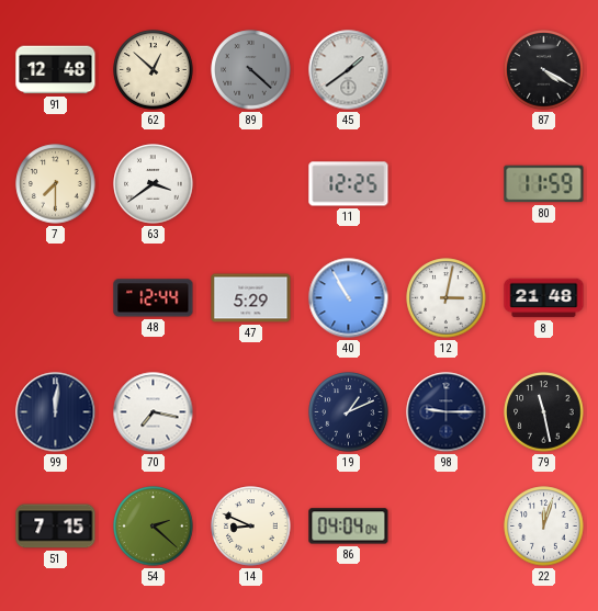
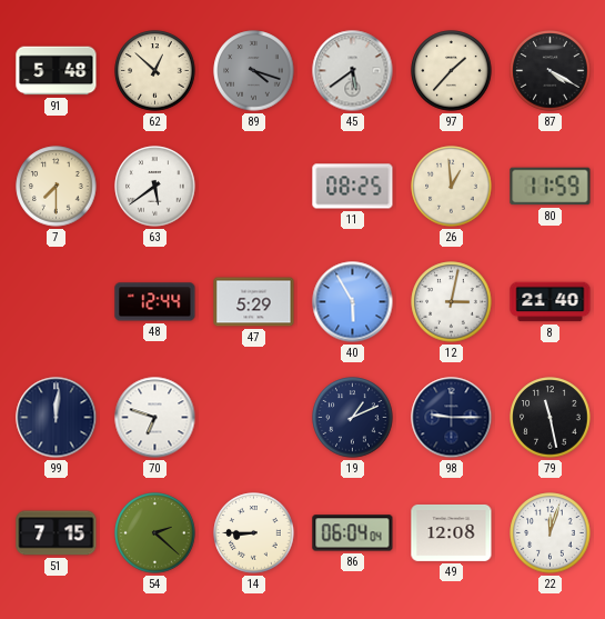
91: 12:48 -> 5:48
89: 4:22 -> 4:18
45: 1:39 -> 5:39
97: none -> 1:37
63: 3:39 -> 5:39
11: 12:25 -> 08:25
26: none -> 12:59
40: 10:55 -> 5:55
8: 21:48 -> 21:40
70: 7:17 -> 6:48
14: 8:49 -> 8:45
86: 04:04 -> 06:04
49: none -> 12:08
